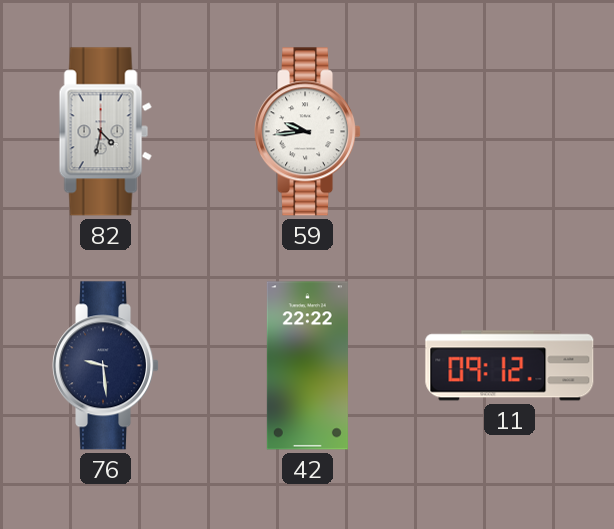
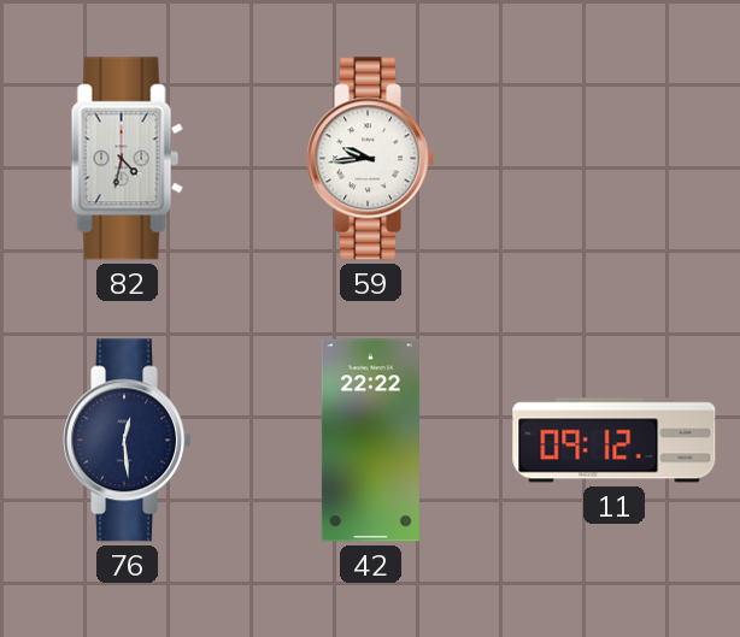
76: 9:29 -> 12:29
